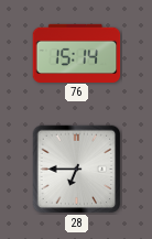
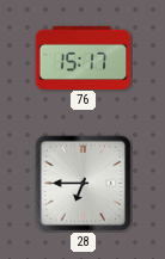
76: 15:14 -> 15:17
